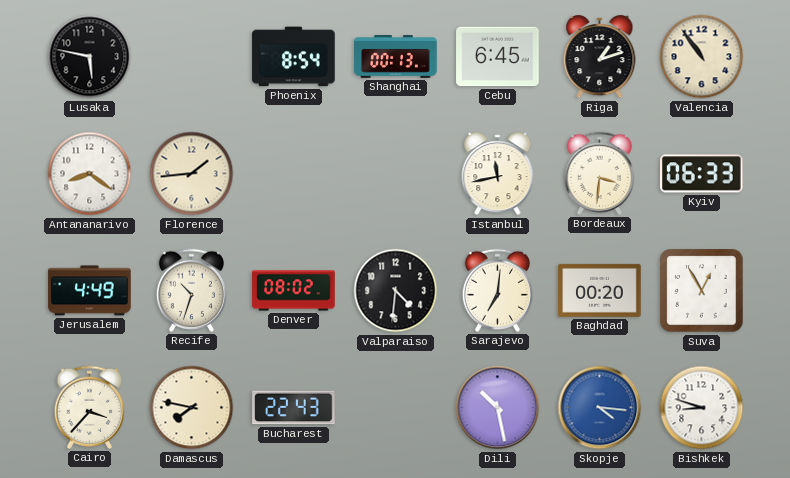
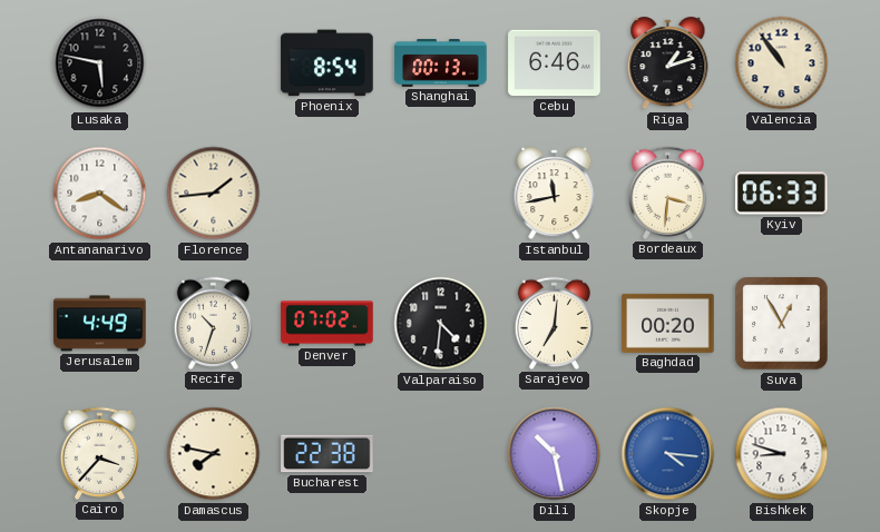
Cebu: 6:45 -> 6:46
Denver: 08:02 -> 07:02
Bucharest: 22:43 -> 22:38
